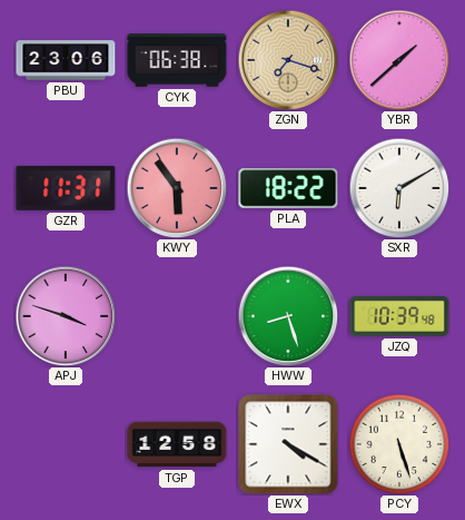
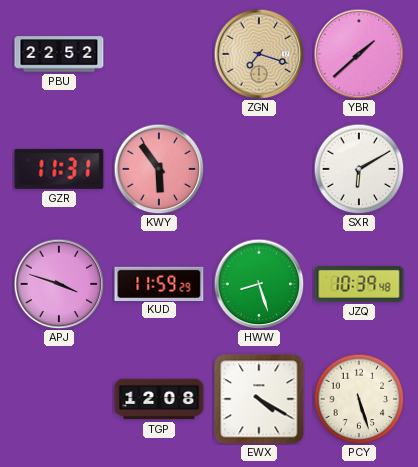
PBU: 23:06 -> 22:52
CYK: 06:38 -> none
PLA: 18:22 -> none
KUD: none -> 11:59
TGP: 12:58 -> 12:08
